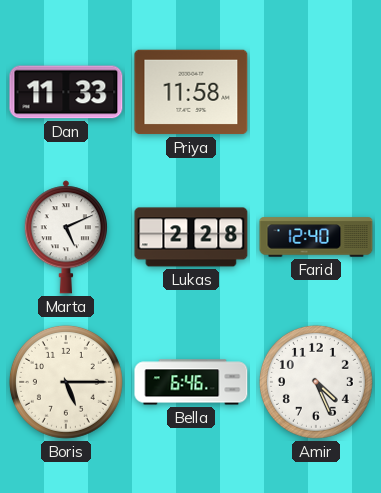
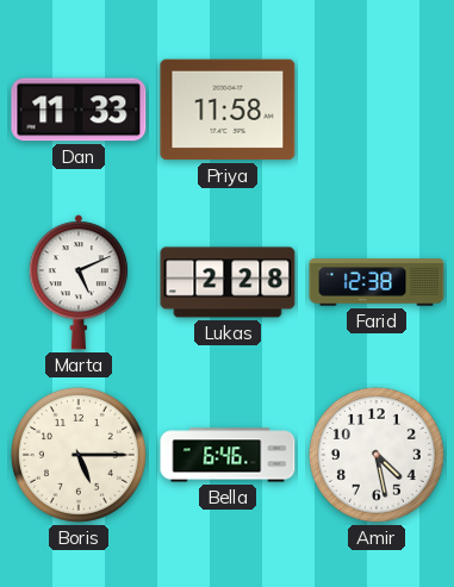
Farid: 12:40 -> 12:38
Amir: 4:26 -> 4:28
